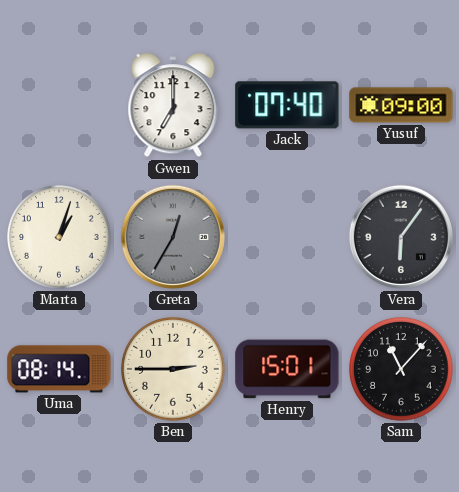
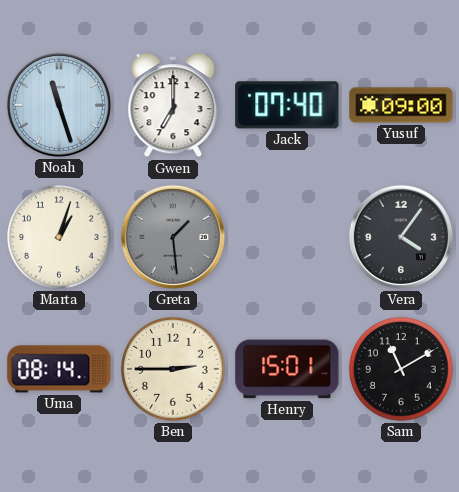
Noah: none -> 11:27
Greta: 12:35 -> 1:29
Vera: 6:06 -> 4:06
Sam: 11:07 -> 11:10
